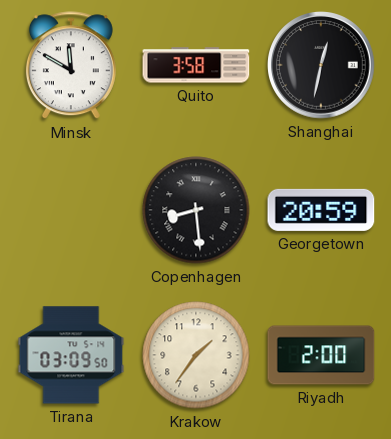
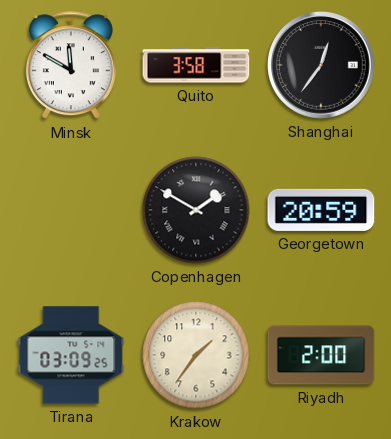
Shanghai: 12:32 -> 12:36
Copenhagen: 8:29 -> 1:50
Tirana: 03:09:50 -> 03:09:25
